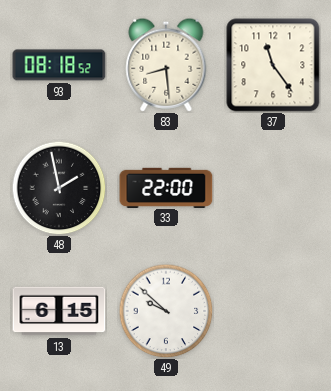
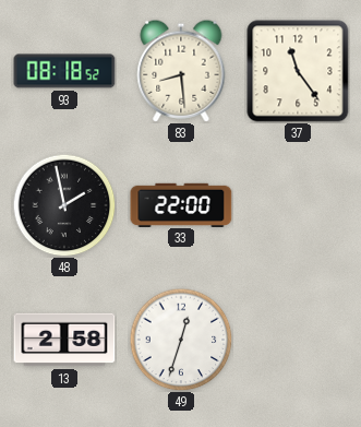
13: 6:15 -> 2:58
49: 9:52 -> 12:33
